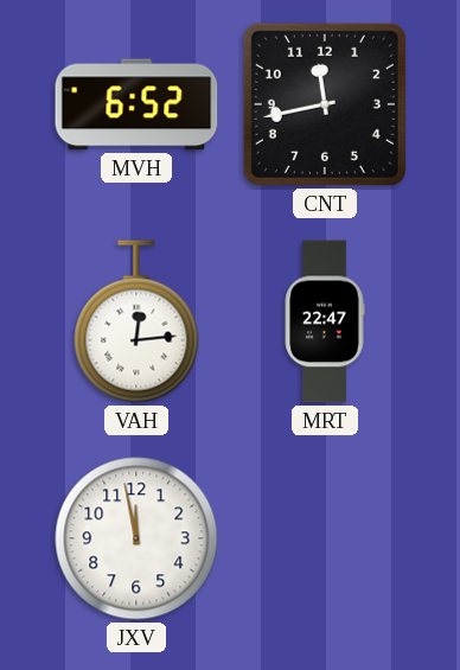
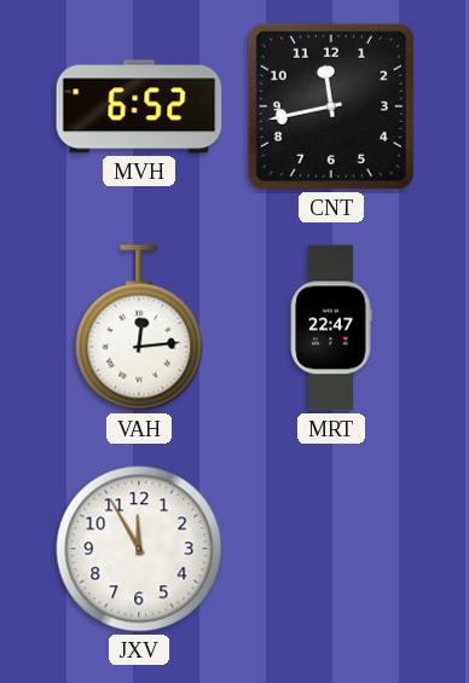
JXV: 11:58 -> 11:55
